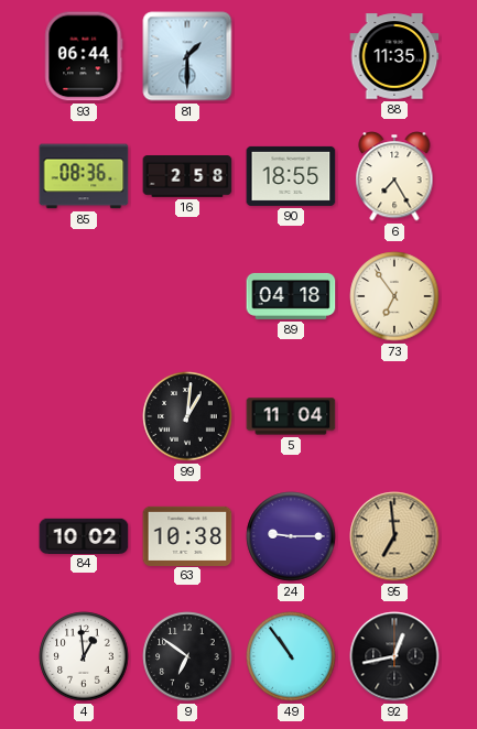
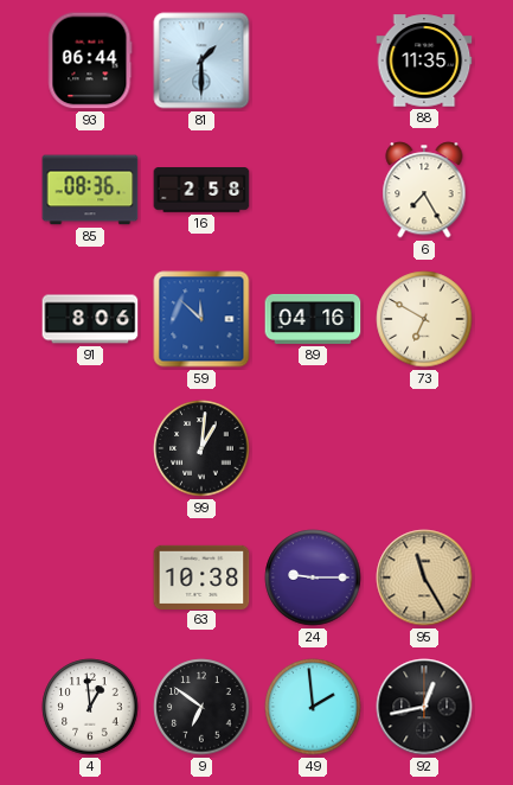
90: 18:55 -> none
91: none -> 8:06
59: none -> 11:52
89: 04:18 -> 04:16
73: 6:54 -> 6:50
5: 11:04 -> none
84: 10:02 -> none
95: 6:59 -> 11:25
49: 10:54 -> 1:59
